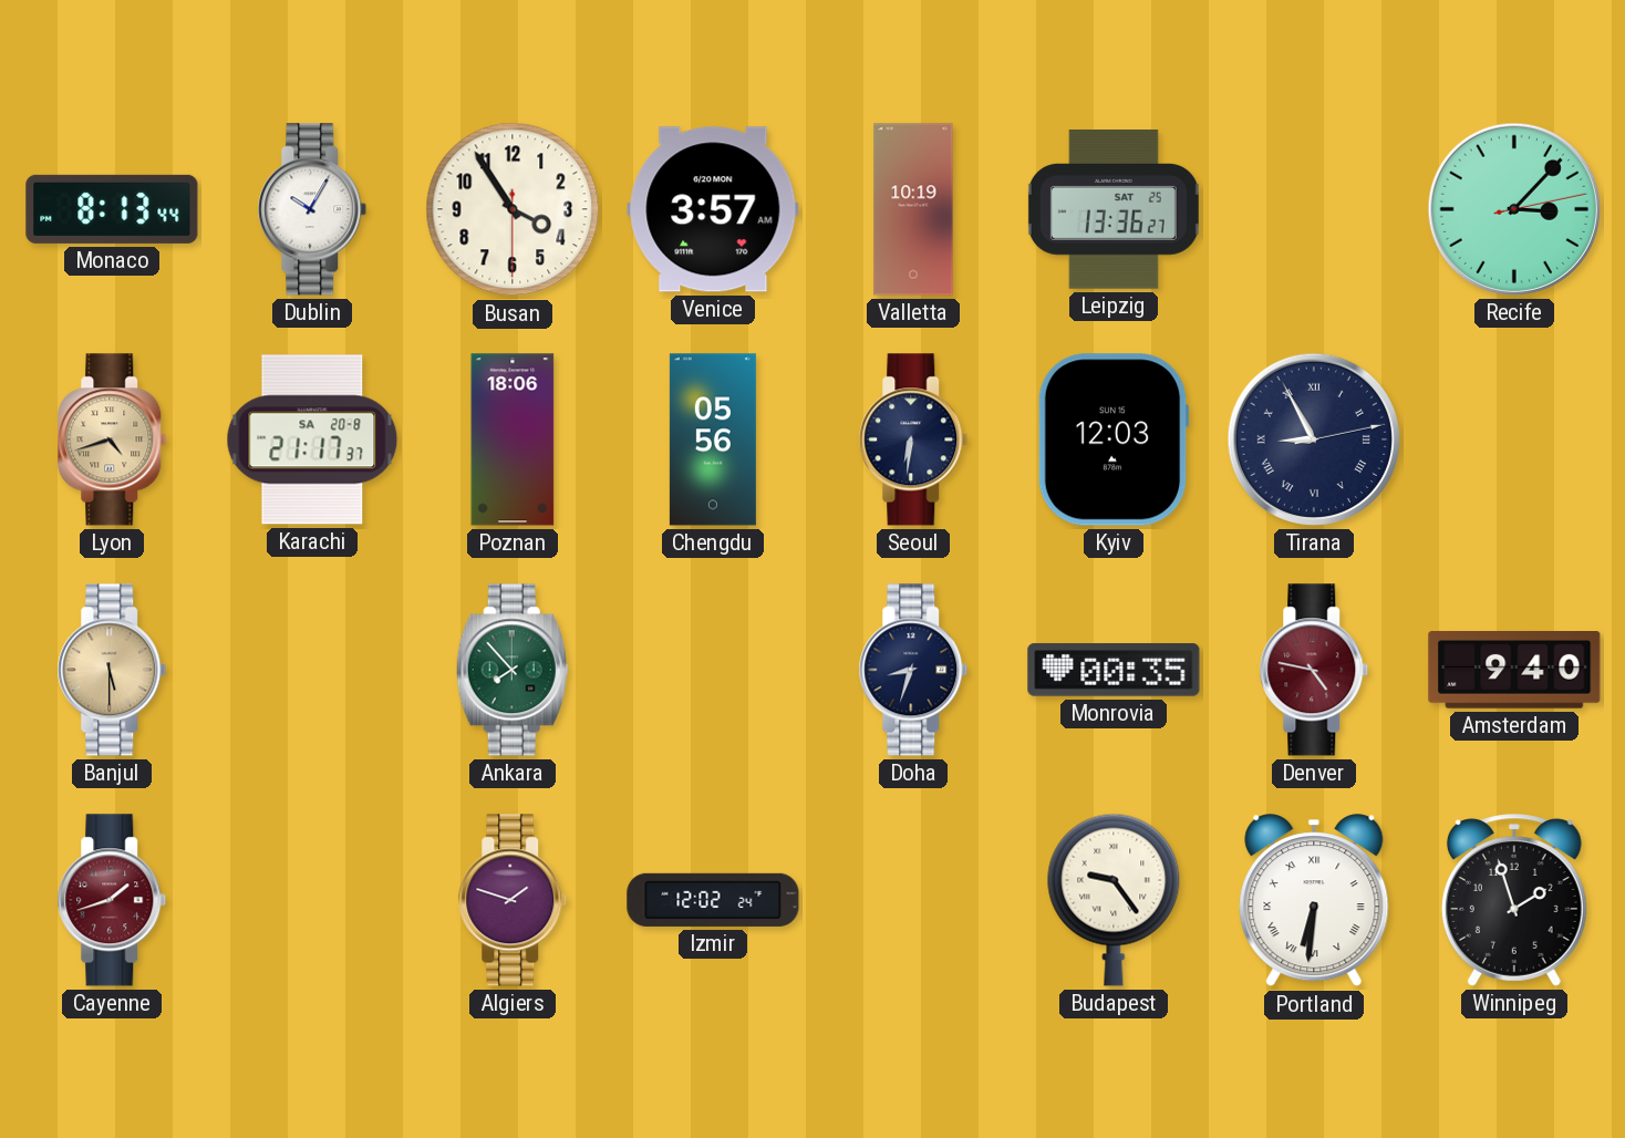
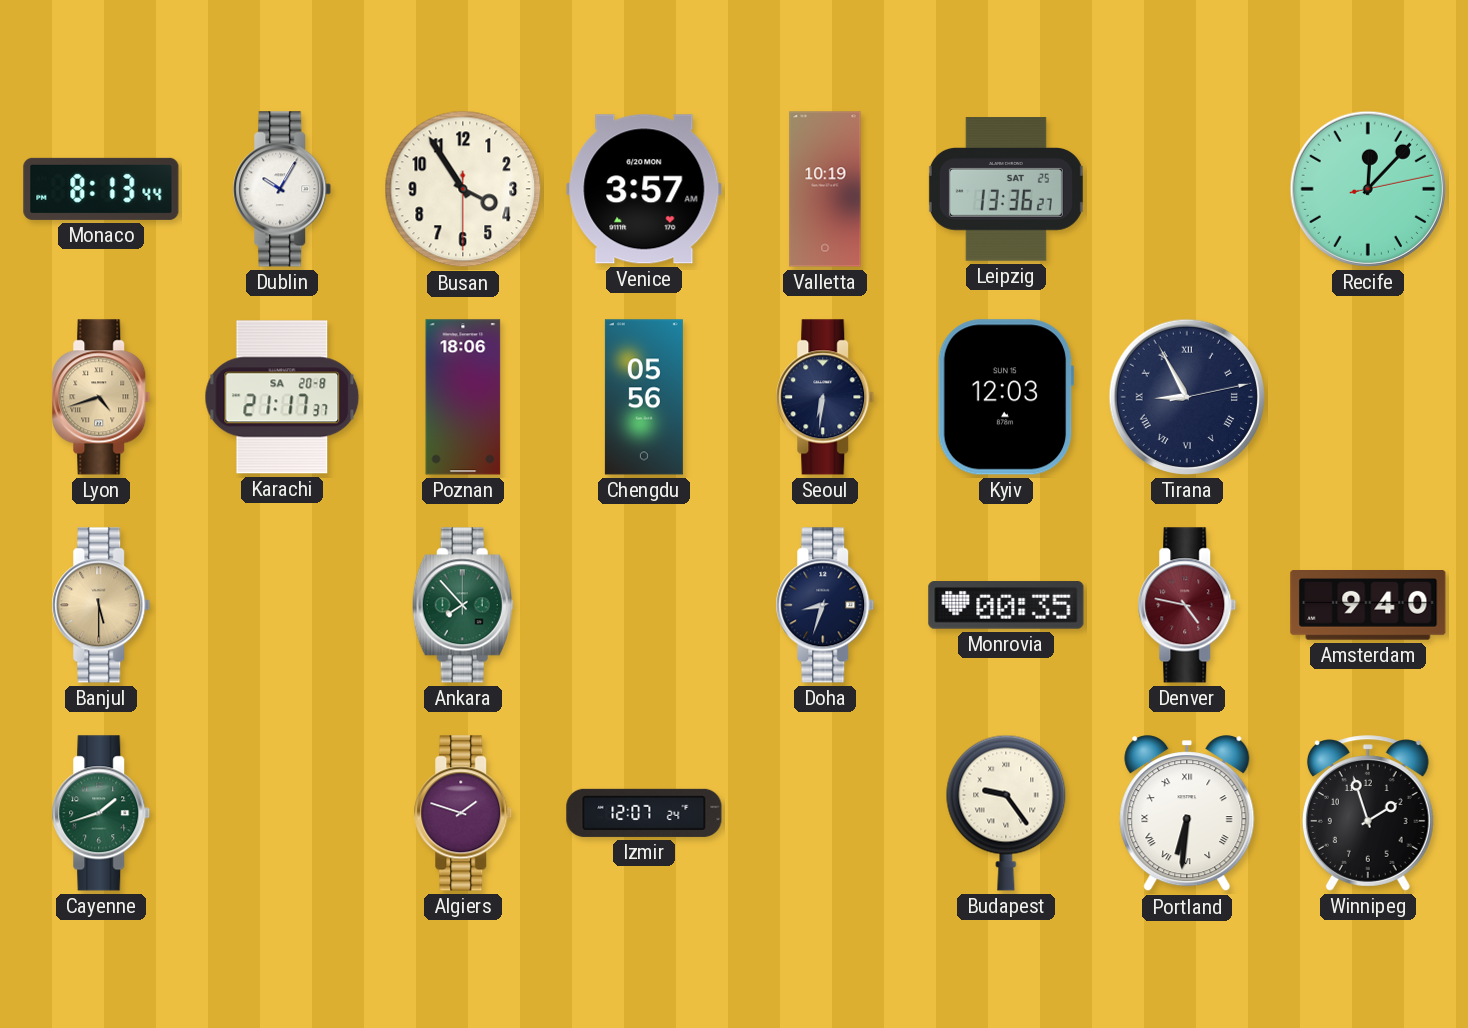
Recife: 3:07 -> 12:07
Cayenne dial: burgundy -> green
Izmir: 12:02 -> 12:07
